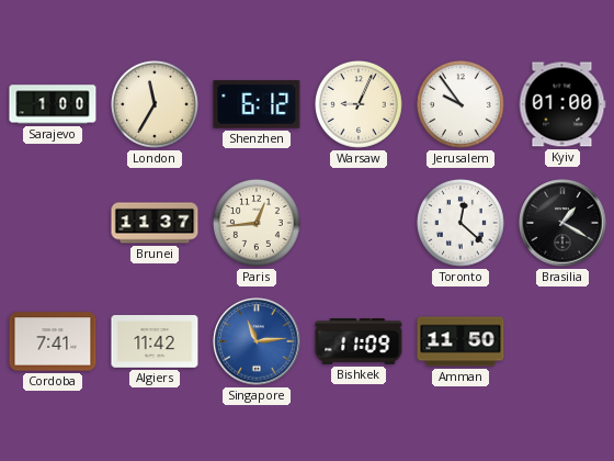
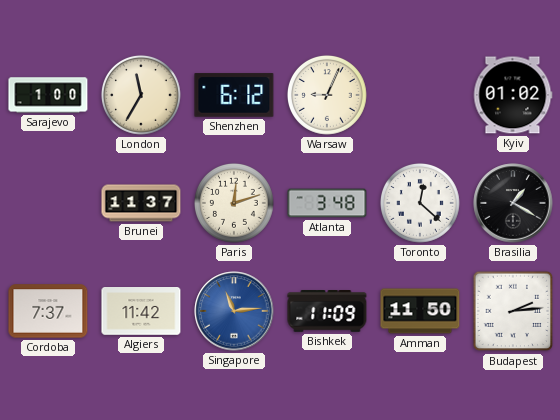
Jerusalem: 9:54 -> none
Kyiv: 01:00 -> 01:02
Paris: 12:44 -> 12:12
Atlanta: none -> 3:48
Cordoba: 7:41 -> 7:37
Budapest: none -> 2:14
